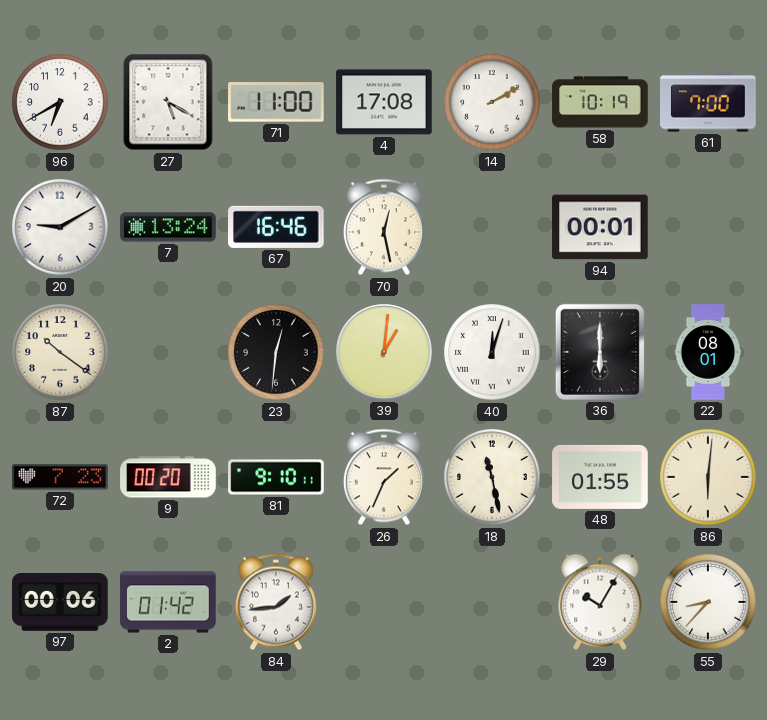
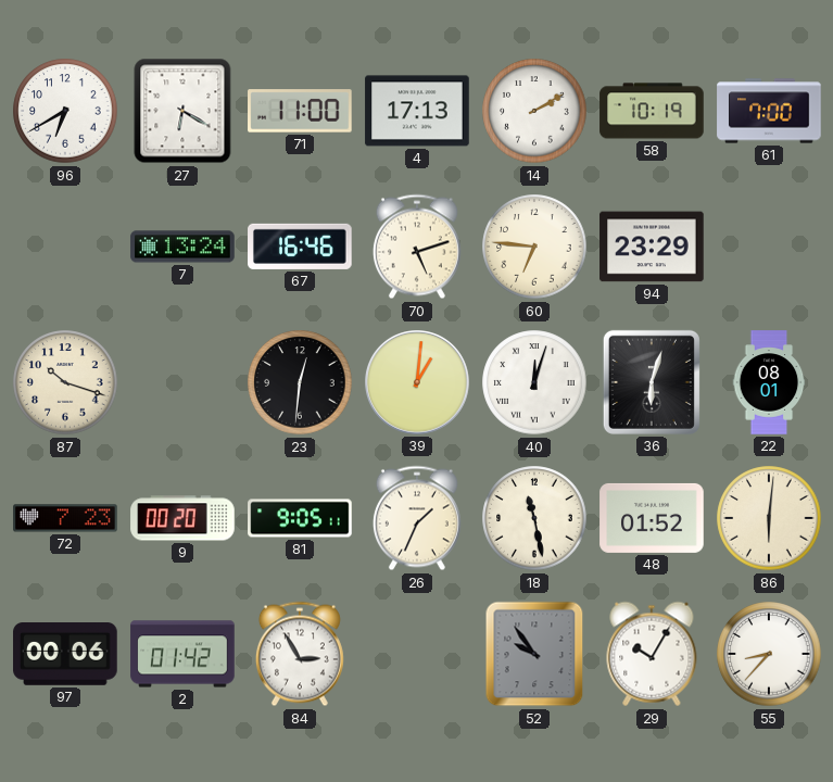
27: 5:20 -> 6:20
4: 17:08 -> 17:13
20: 9:10 -> none
70: 12:28 -> 5:12
60: none -> 6:46
94: 00:01 -> 23:29
87: 10:21 -> 10:18
36: 6:00 -> 6:03
81: 9:10 -> 9:05
48: 01:55 -> 01:52
84: 1:44 -> 2:55
52: none -> 9:54
